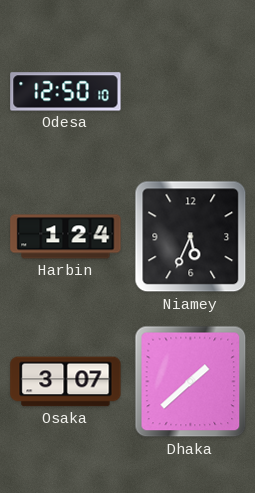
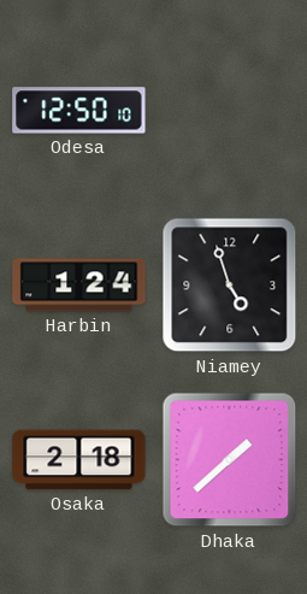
Niamey: 5:34 -> 4:57
Osaka: 3:07 -> 2:18
